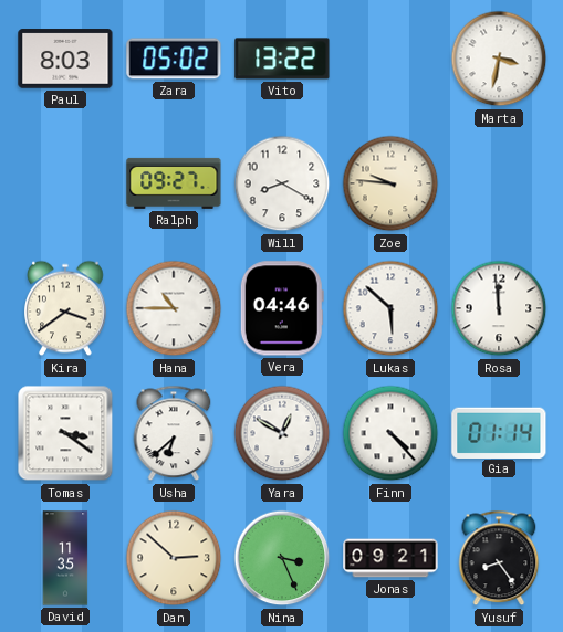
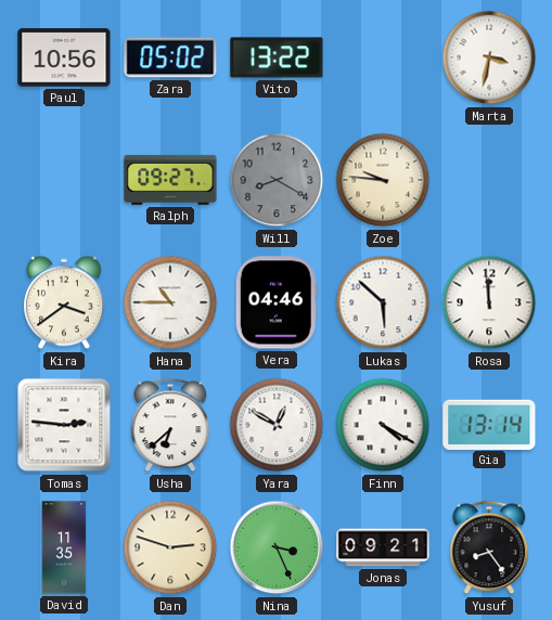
Paul: 8:03 -> 10:56
Will dial: white -> grey
Tomas: 3:21 -> 2:46
Finn: 4:23 -> 4:20
Gia: 01:14 -> 13:14
Dan: 2:52 -> 2:48
